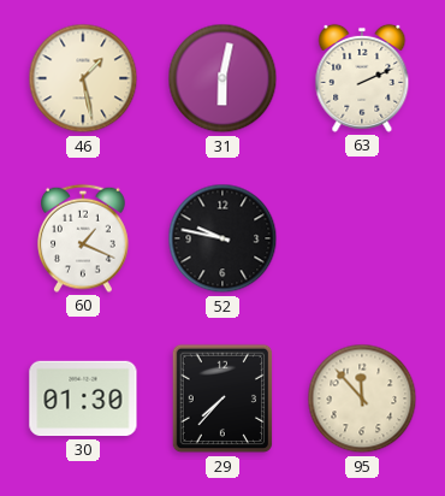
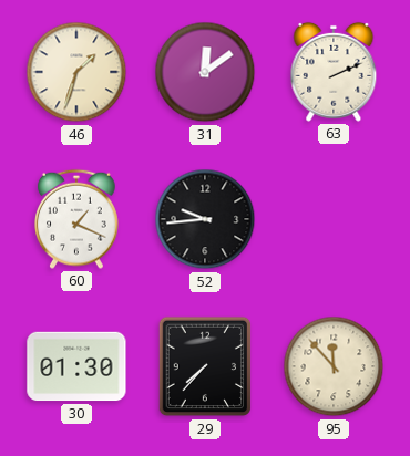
46: 1:28 -> 1:33
31: 6:02 -> 12:09
52: 9:47 -> 9:44
